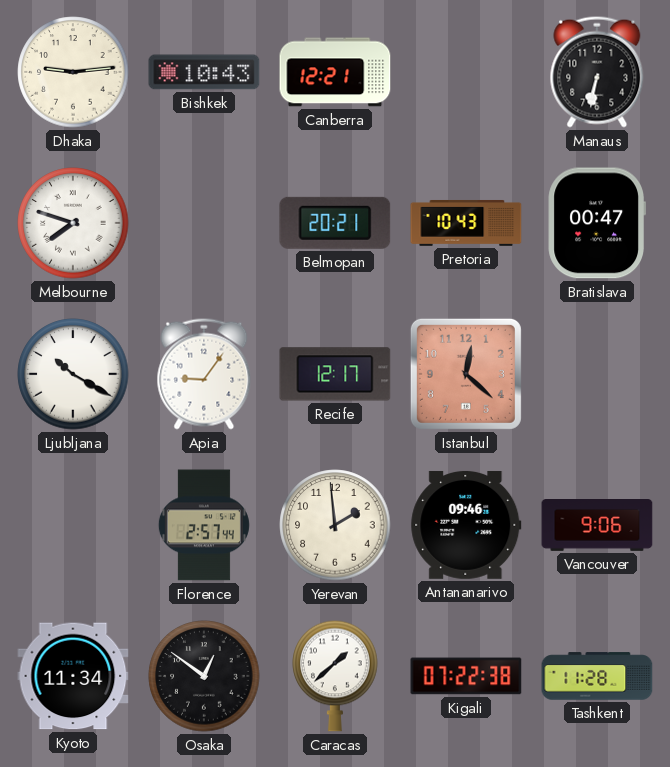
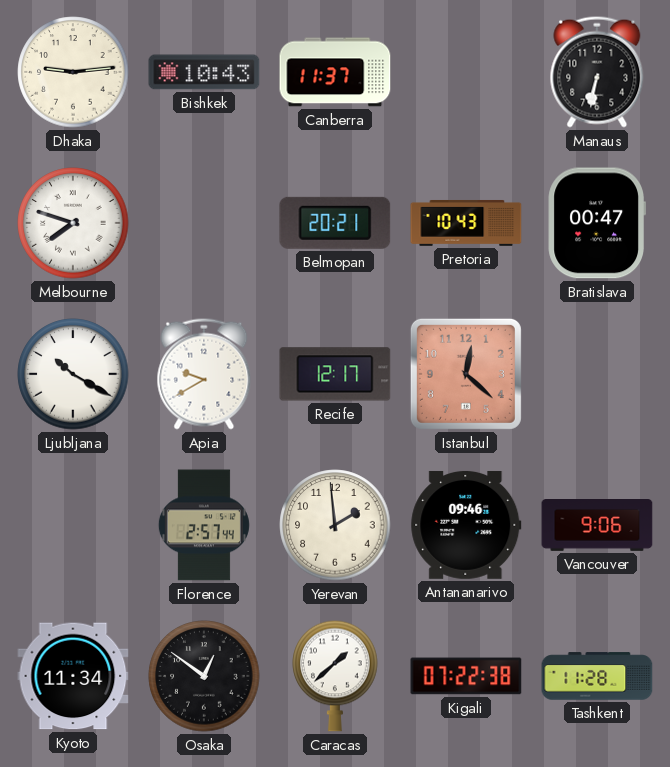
Canberra: 12:21 -> 11:37
Apia: 9:06 -> 9:40
